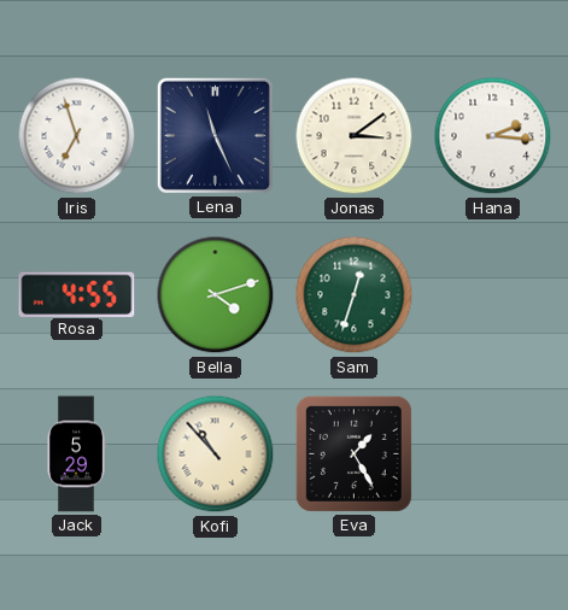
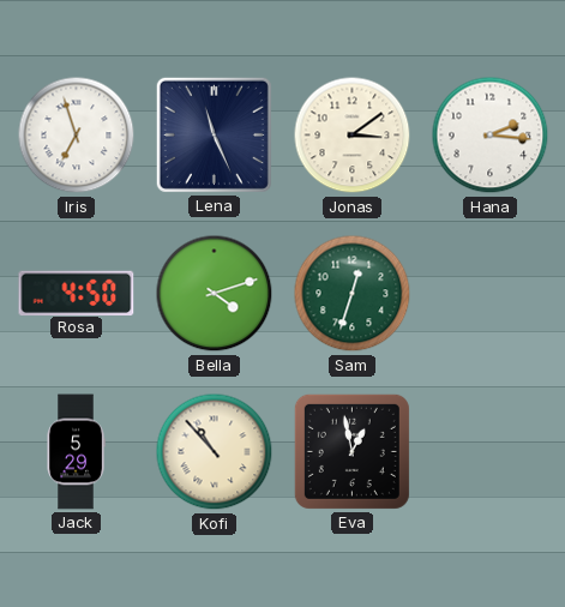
Rosa: 4:55 -> 4:50
Eva: 1:25 -> 12:58
